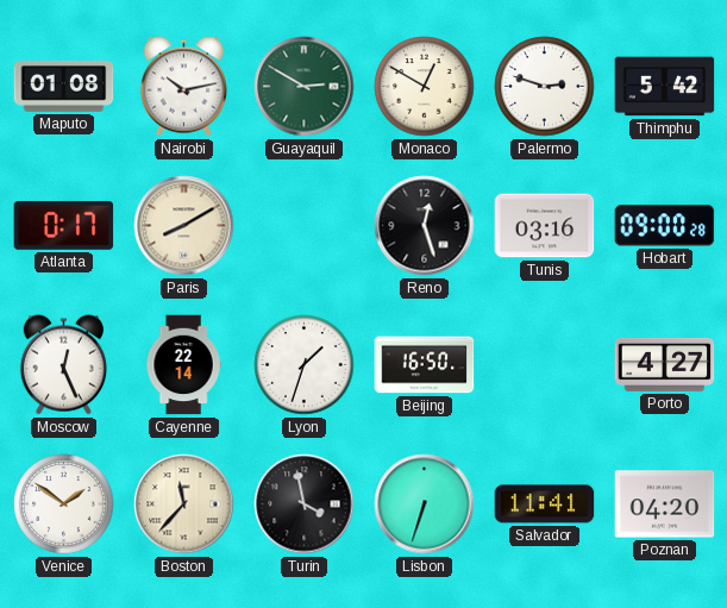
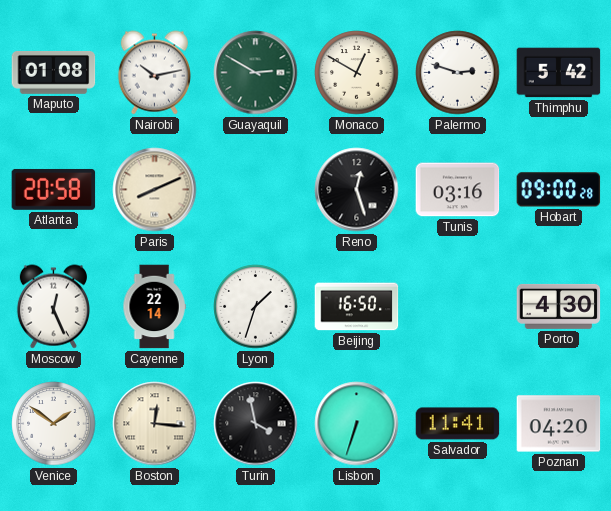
Atlanta: 0:17 -> 20:58
Paris: 8:10 -> 8:11
Porto: 4:27 -> 4:30
Boston: 11:37 -> 12:16
